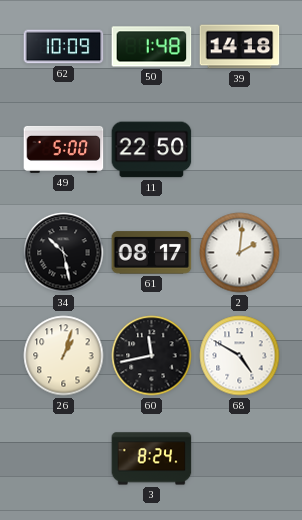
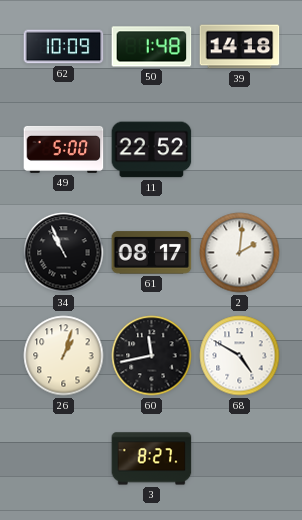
11: 22:50 -> 22:52
34: 10:28 -> 10:56
3: 8:24 -> 8:27
